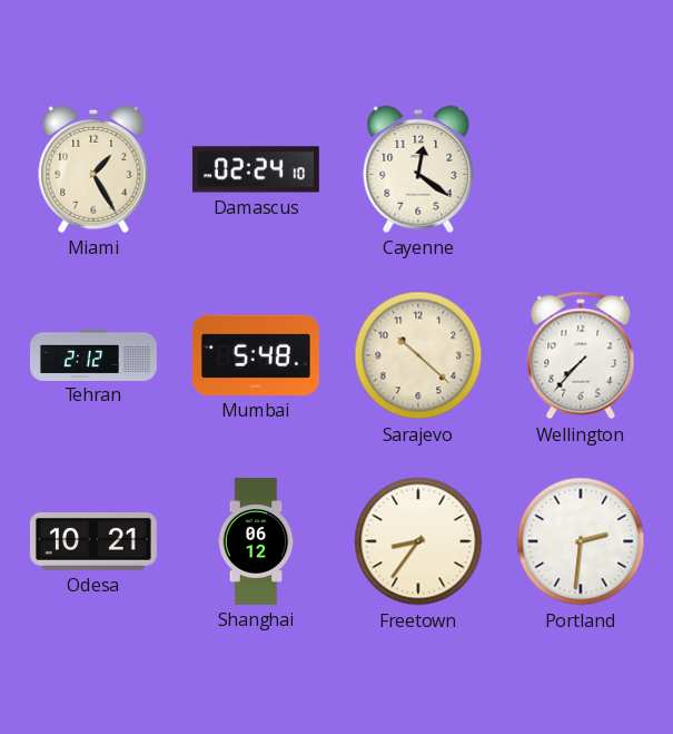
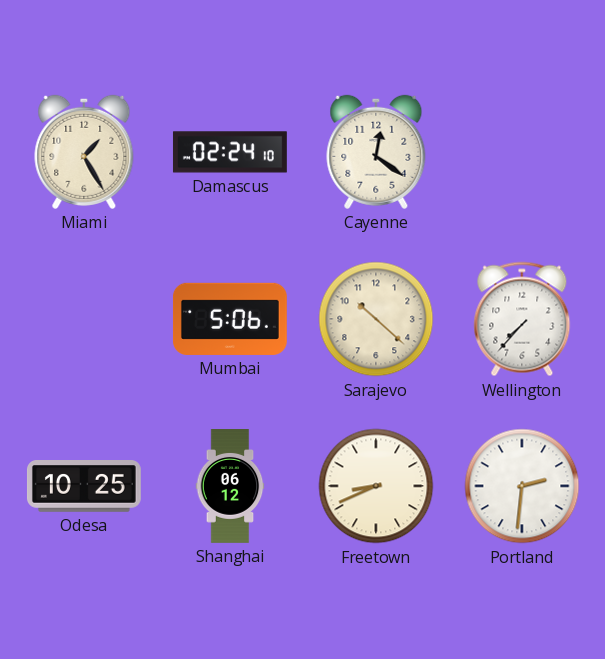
Tehran: 2:12 -> none
Mumbai: 5:48 -> 5:06
Odesa: 10:21 -> 10:25
Freetown: 8:36 -> 8:41
